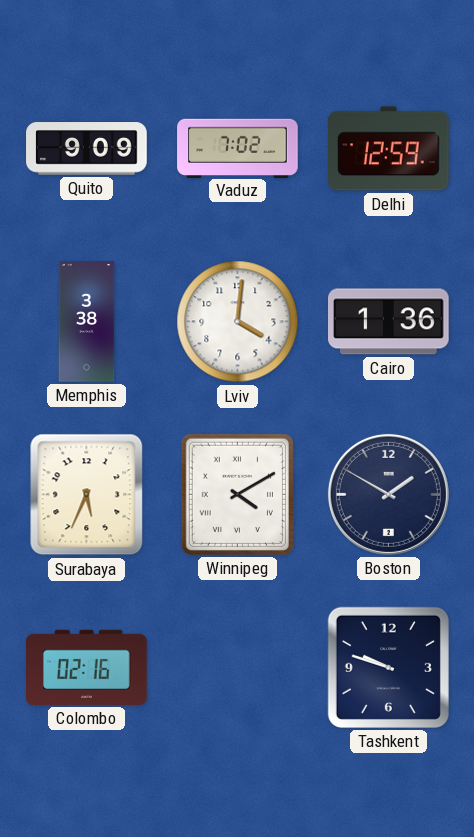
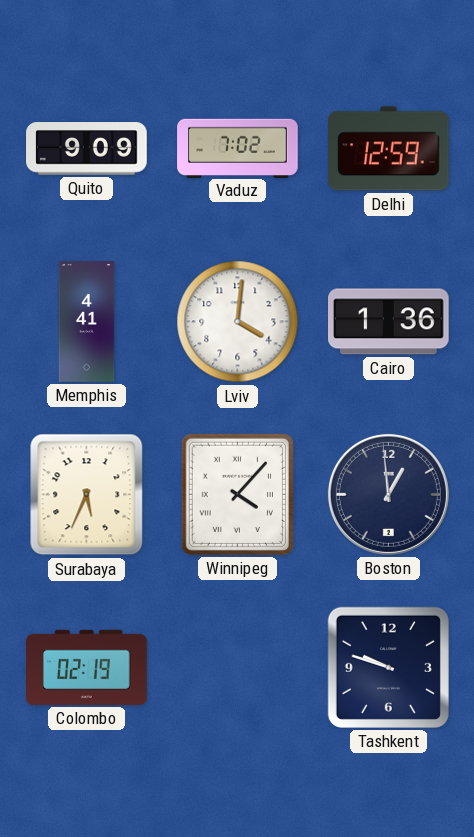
Memphis: 3:38 -> 4:41
Winnipeg: 4:10 -> 4:07
Boston: 1:50 -> 12:59
Colombo: 02:16 -> 02:19
